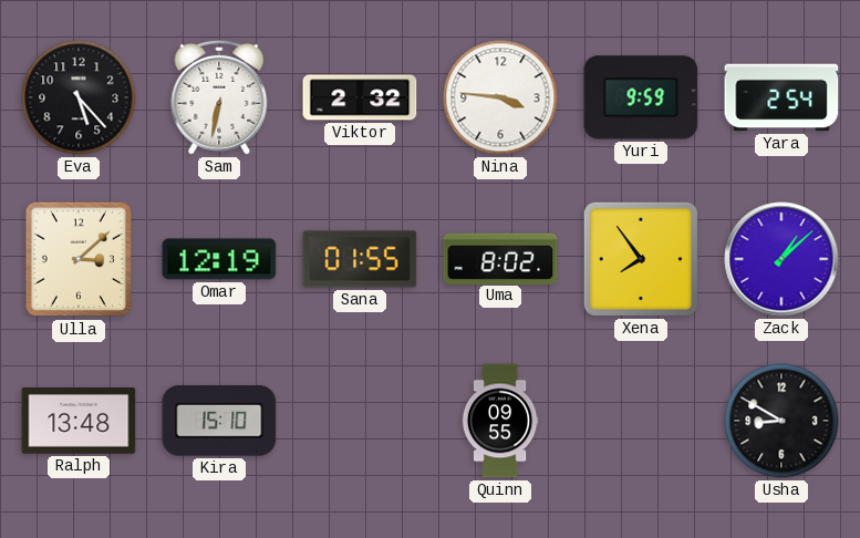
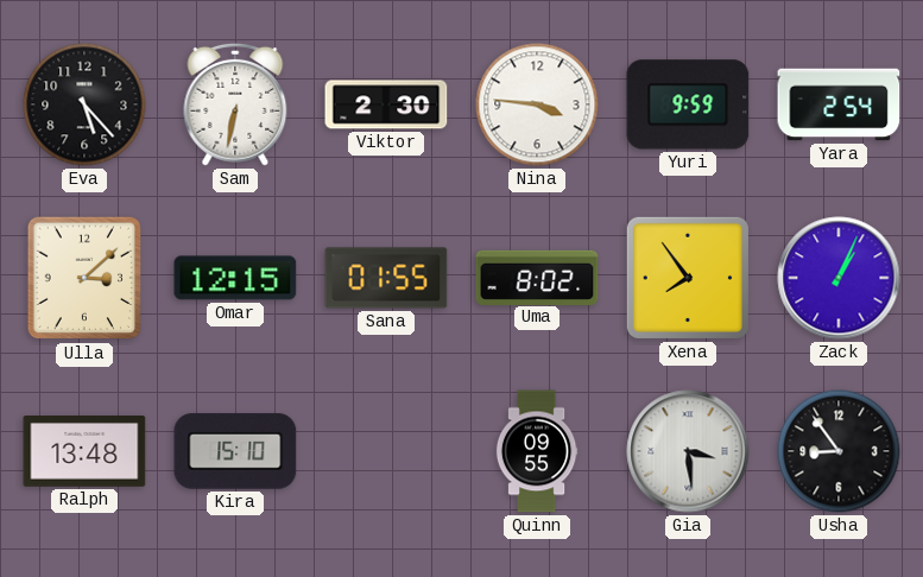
Viktor: 2:32 -> 2:30
Omar: 12:19 -> 12:15
Zack: 1:08 -> 1:04
Gia: none -> 3:29
Usha: 8:50 -> 8:54
